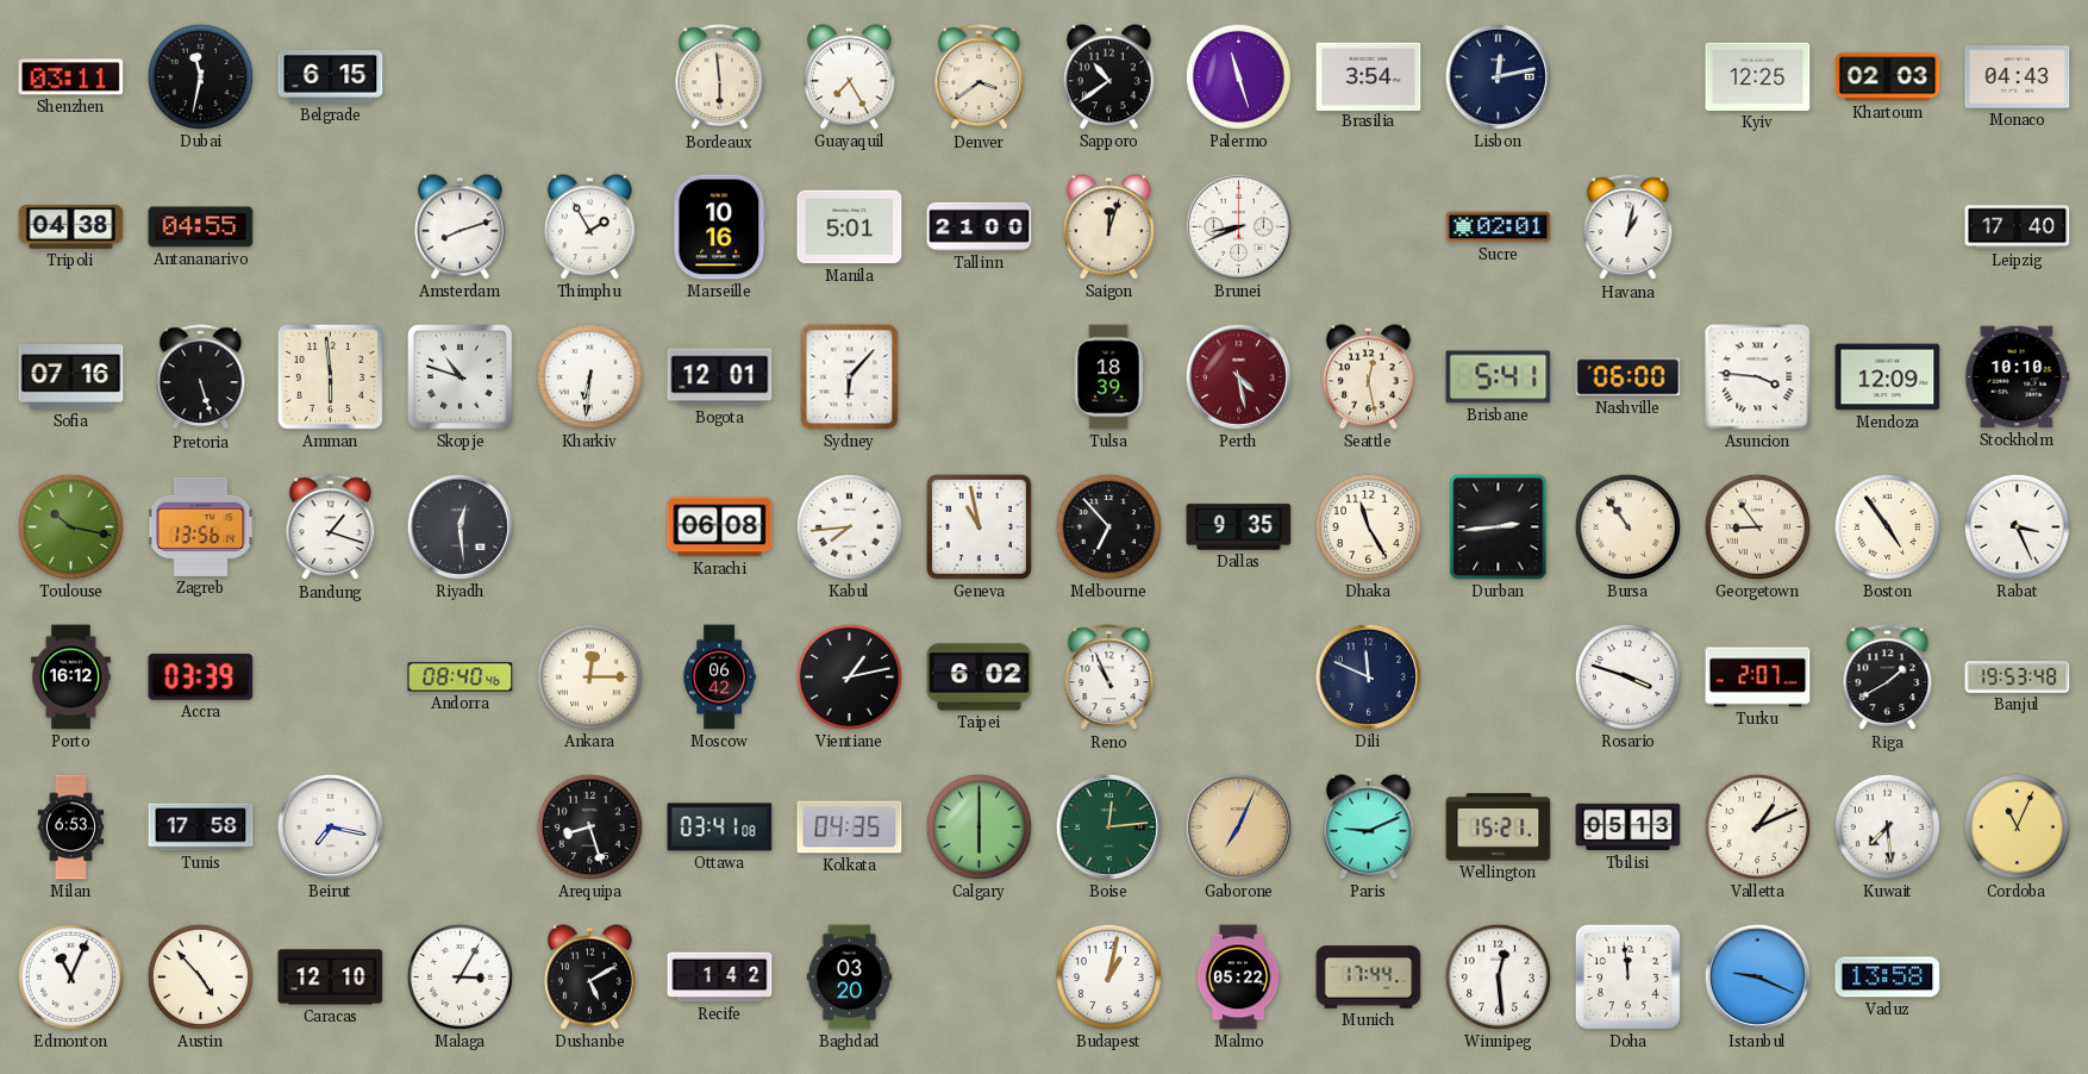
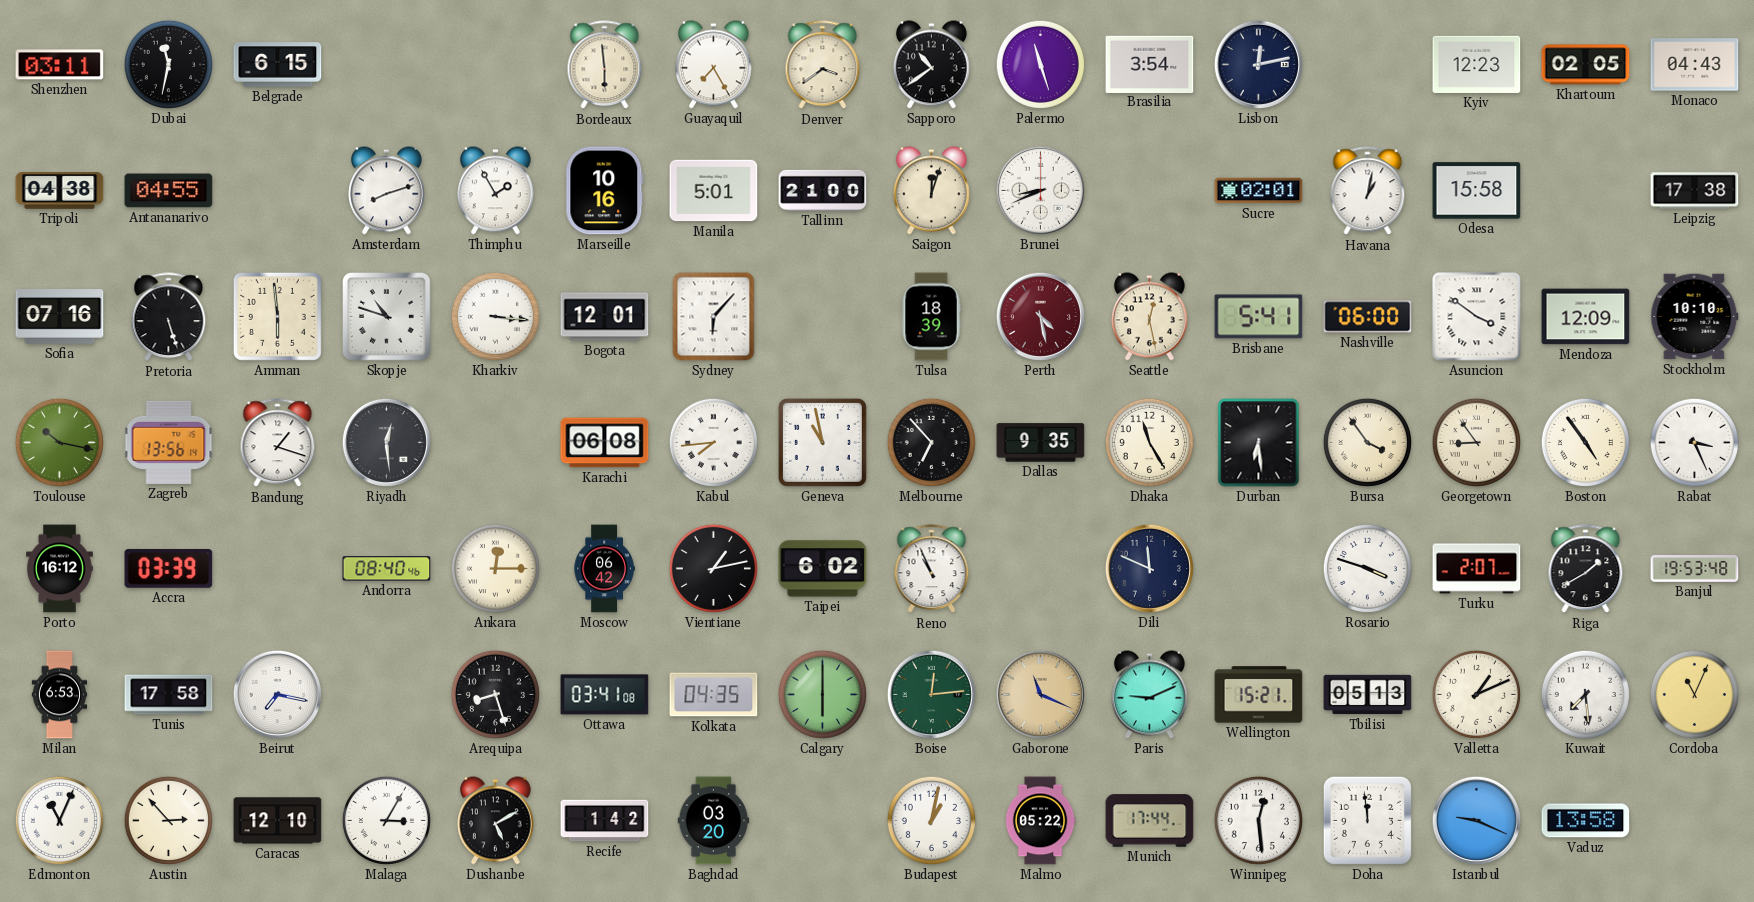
Kyiv: 12:25 -> 12:23
Khartoum: 02:03 -> 02:05
Odesa: none -> 15:58
Leipzig: 17:40 -> 17:38
Kharkiv: 6:31 -> 3:16
Asuncion: 3:46 -> 3:51
Durban: 2:44 -> 6:29
Bursa: 10:54 -> 3:54
Gaborone: 7:04 -> 11:19
Austin: 4:53 -> 2:53
